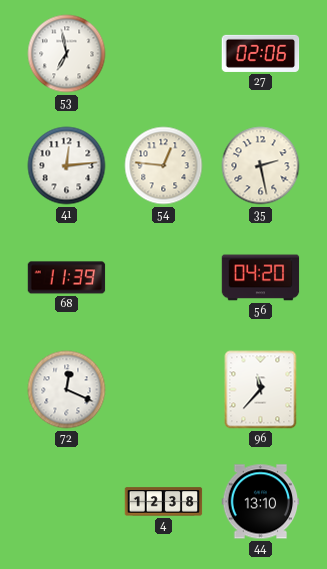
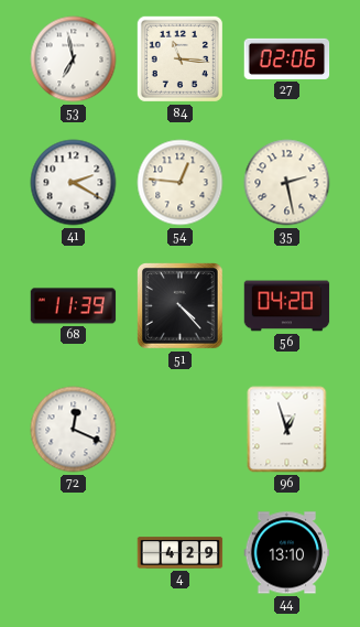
84: none -> 11:16
41: 12:14 -> 2:20
51: none -> 4:23
96: 11:37 -> 12:57
4: 12:38 -> 4:29
